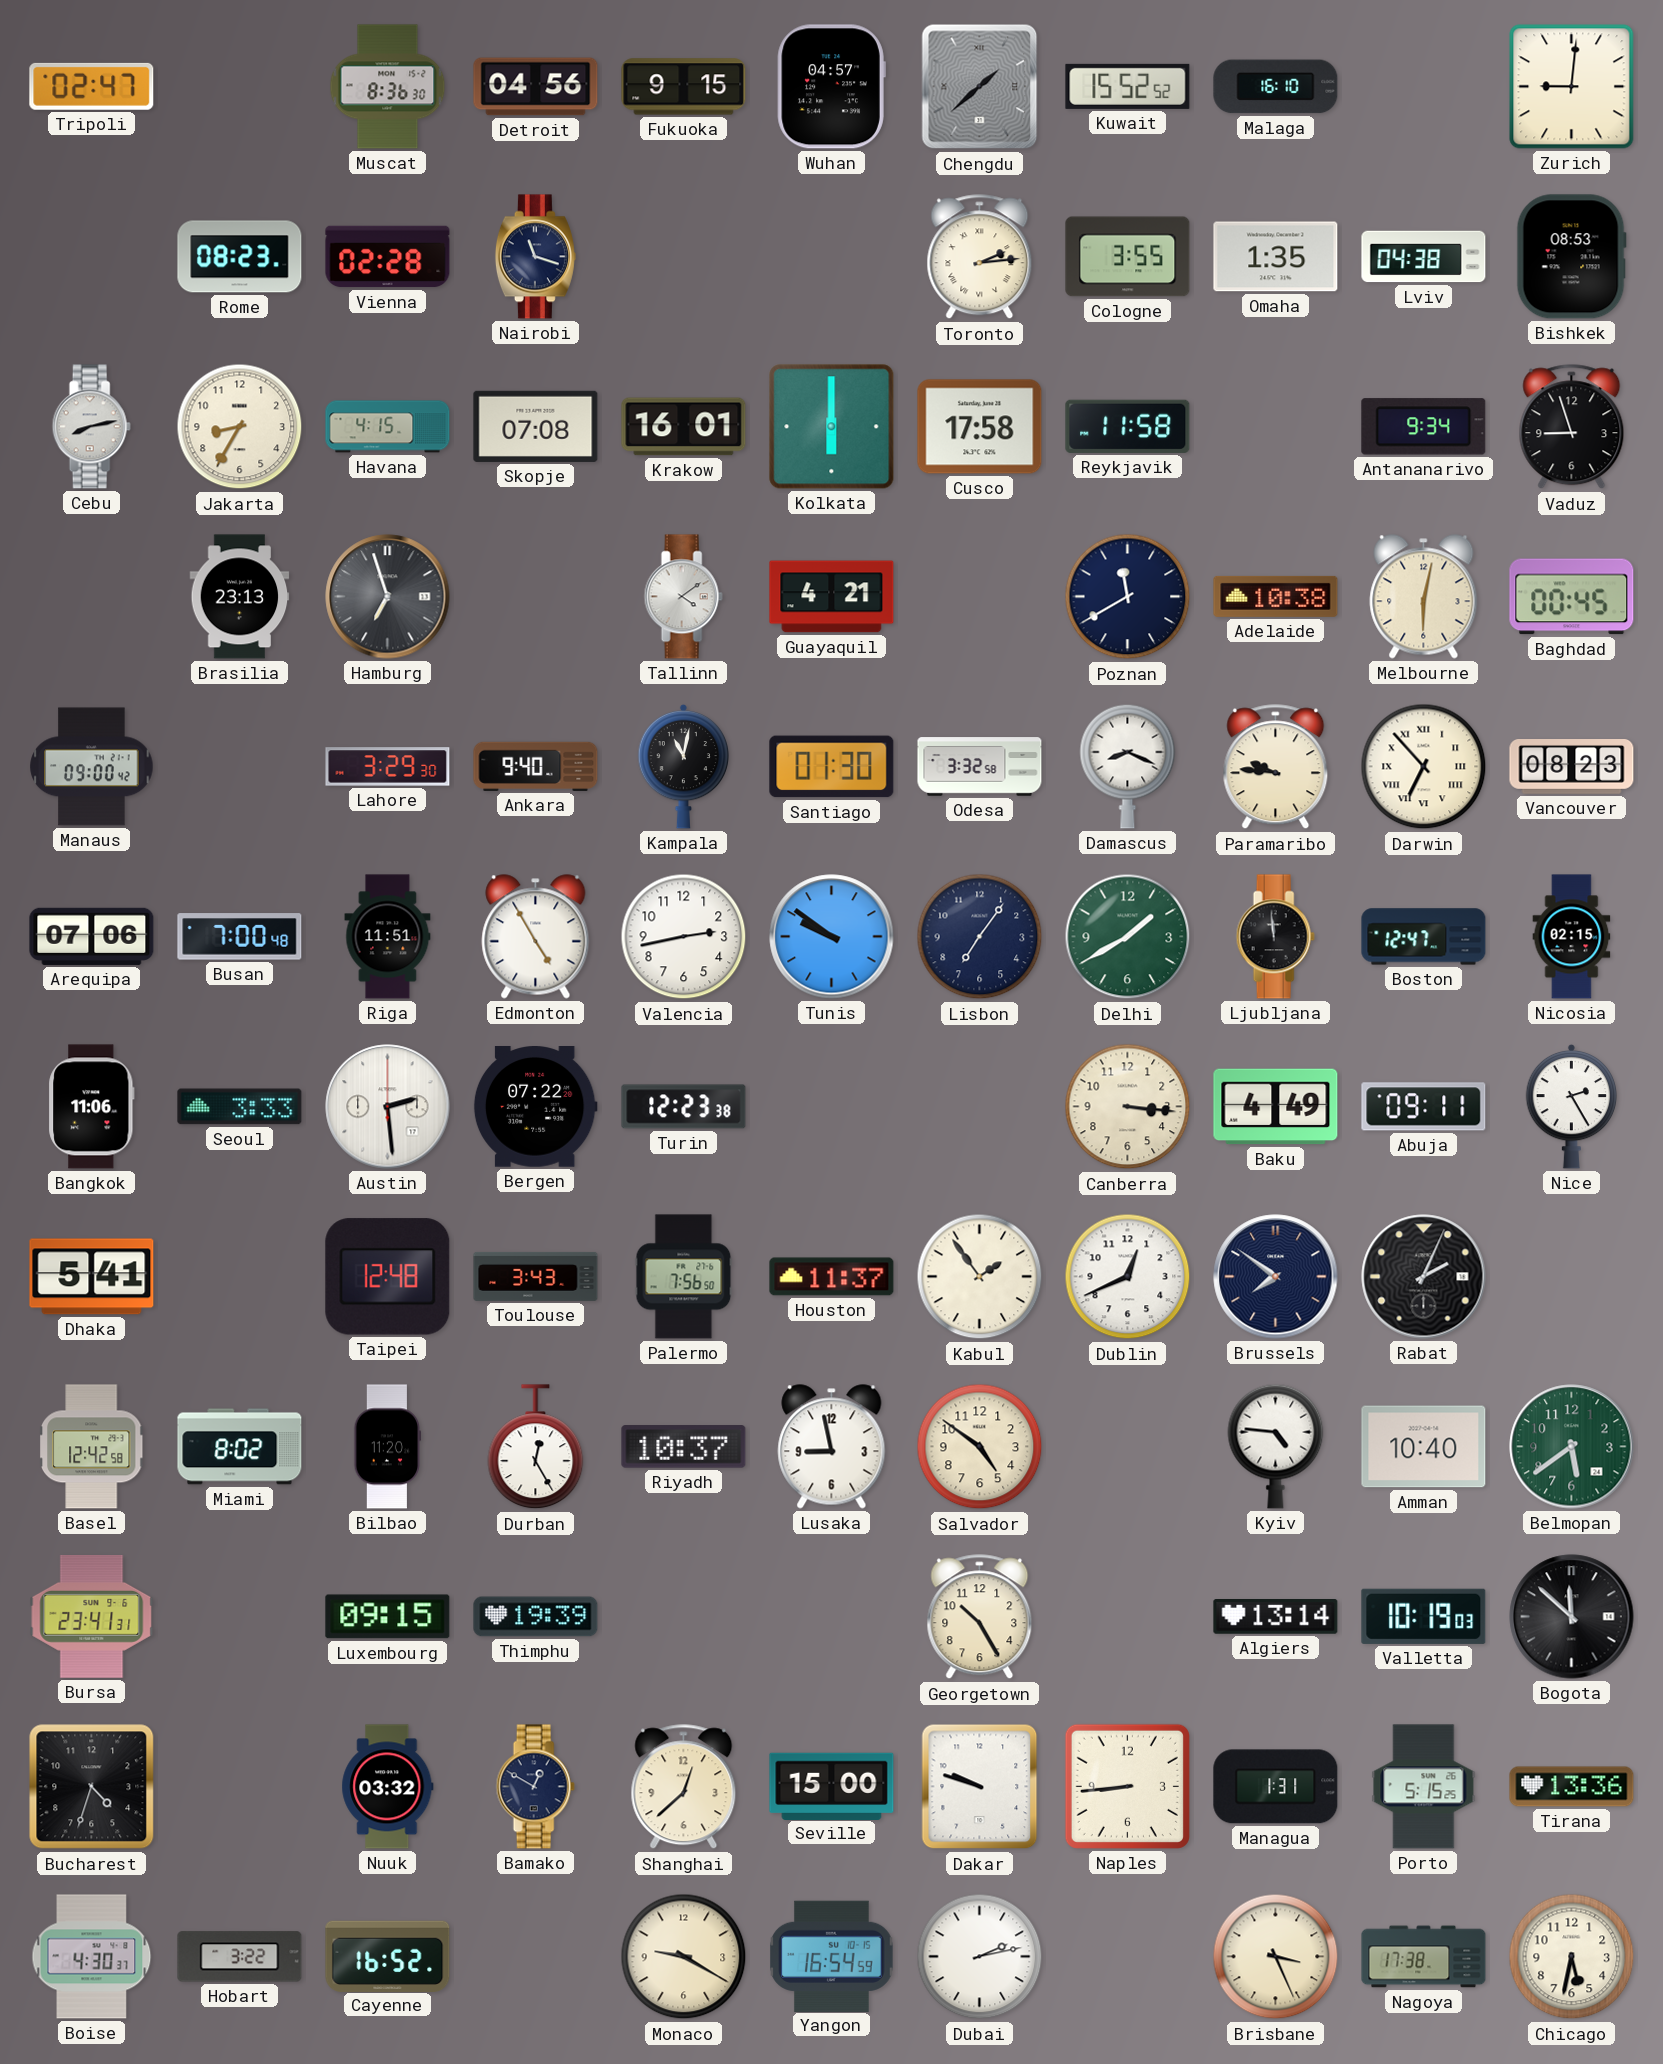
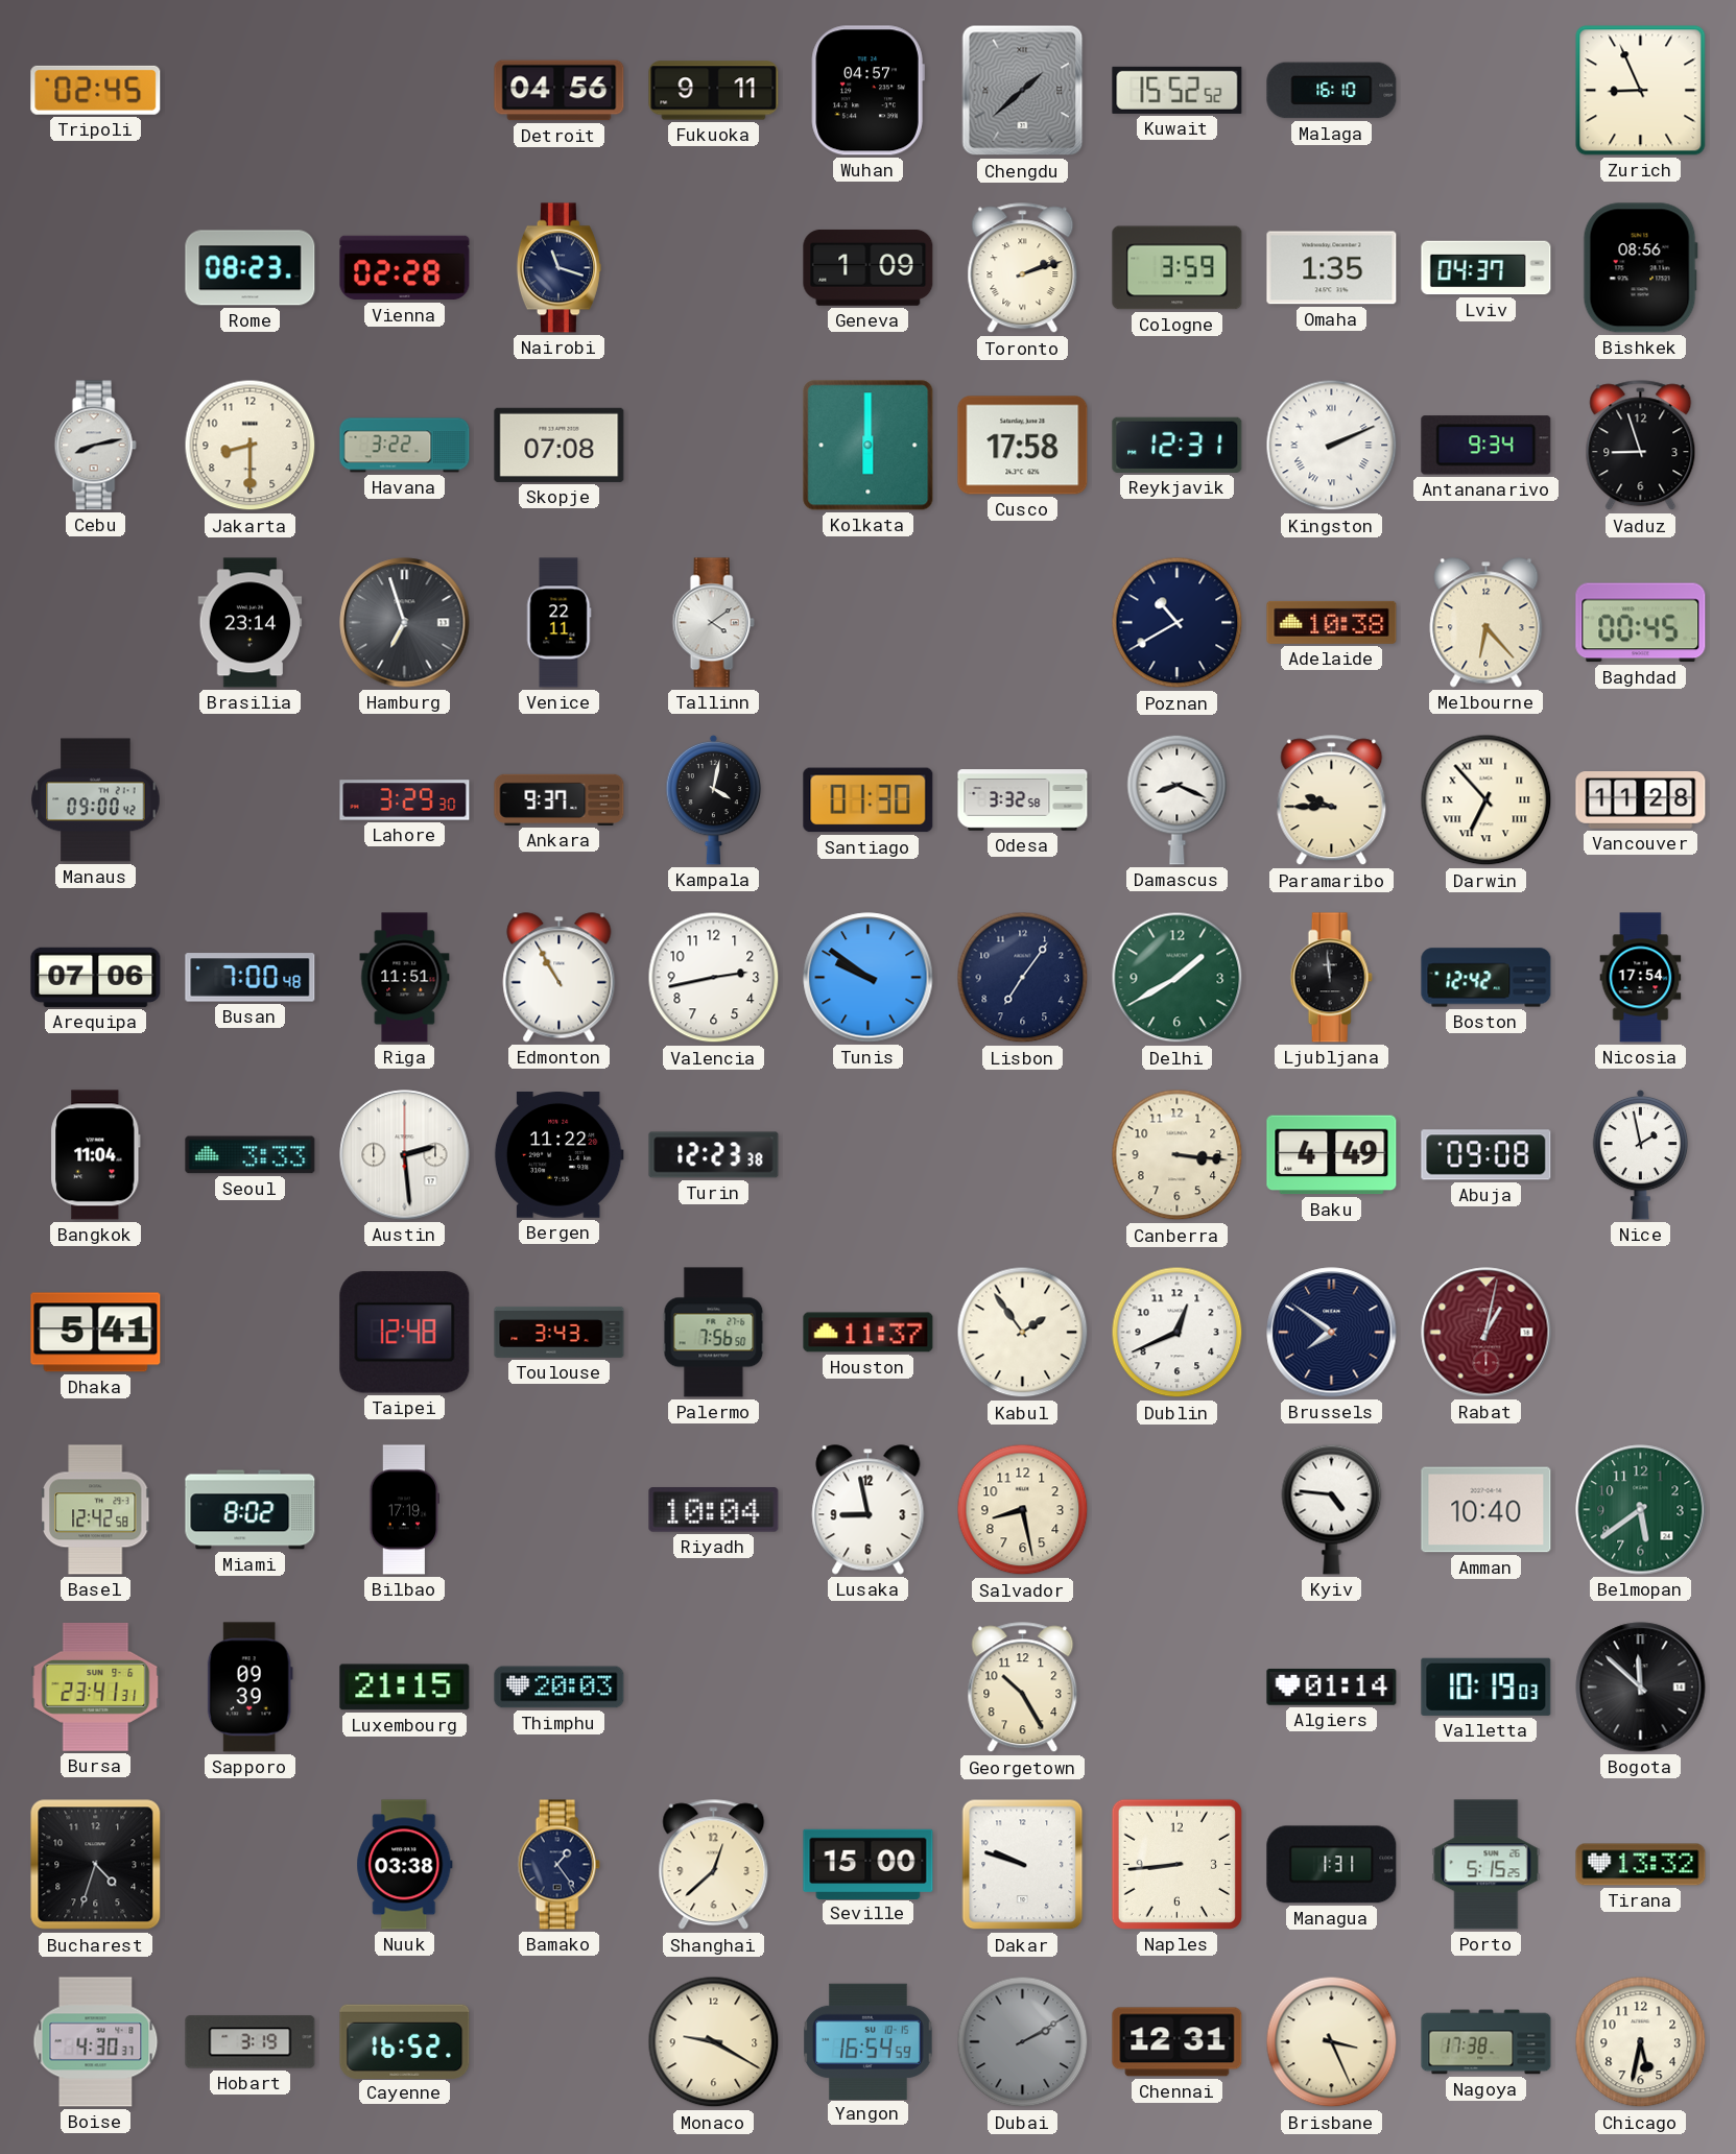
Tripoli: 02:47 -> 02:45
Muscat: 8:36 -> none
Fukuoka: 9:15 -> 9:11
Zurich: 9:01 -> 8:56
Geneva: none -> 1:09
Toronto: 2:14 -> 2:12
Cologne: 3:55 -> 3:59
Lviv: 04:38 -> 04:37
Bishkek: 08:53 -> 08:56
Jakarta: 8:35 -> 8:30
Havana: 4:15 -> 3:22
Krakow: 16:01 -> none
Reykjavik: 11:58 -> 12:31
Kingston: none -> 2:11
Brasilia: 23:13 -> 23:14
Venice: none -> 22:11
Guayaquil: 4:21 -> none
Poznan: 11:40 -> 10:40
Melbourne: 6:02 -> 6:23
Ankara: 9:40 -> 9:37
Kampala: 11:02 -> 4:02
Paramaribo: 9:46 -> 9:45
Vancouver: 08:23 -> 11:28
Edmonton: 4:55 -> 10:55
Boston: 12:47 -> 12:42
Nicosia: 02:15 -> 17:54
Bangkok: 11:06 -> 11:04
Bergen: 07:22 -> 11:22
Abuja: 09:11 -> 09:08
Nice: 2:25 -> 1:58
Rabat: 2:04 -> 1:02
Rabat dial: black -> burgundy
Bilbao: 11:20 -> 17:19
Durban: 12:25 -> none
Riyadh: 10:37 -> 10:04
Salvador: 4:51 -> 8:28
Sapporo: none -> 09:39
Luxembourg: 09:15 -> 21:15
Thimphu: 19:39 -> 20:03
Algiers: 13:14 -> 01:14
Nuuk: 03:32 -> 03:38
Bamako: 12:50 -> 1:24
Tirana: 13:36 -> 13:32
Hobart: 3:22 -> 3:19
Dubai: 2:13 -> 2:10
Dubai dial: white -> grey
Chennai: none -> 12:31
